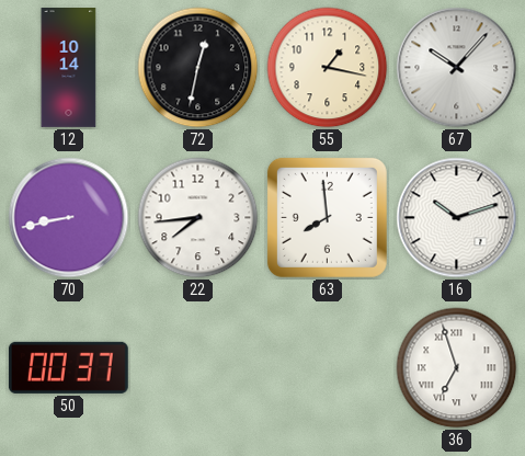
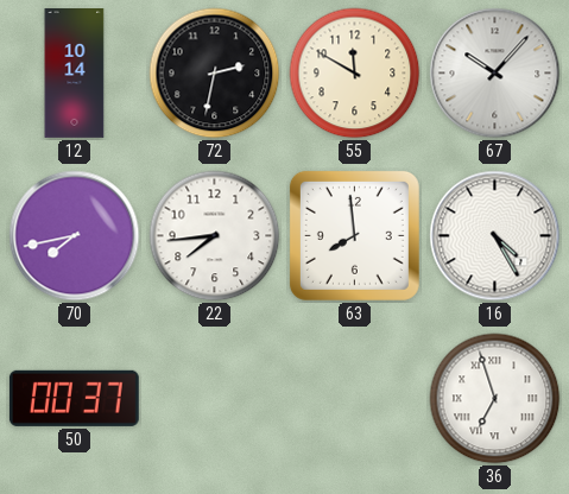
72: 12:32 -> 2:32
55: 1:17 -> 11:50
70: 8:43 -> 7:43
16: 10:12 -> 4:25
